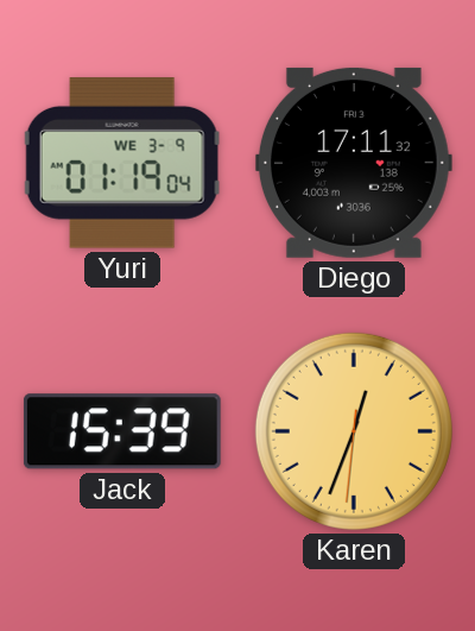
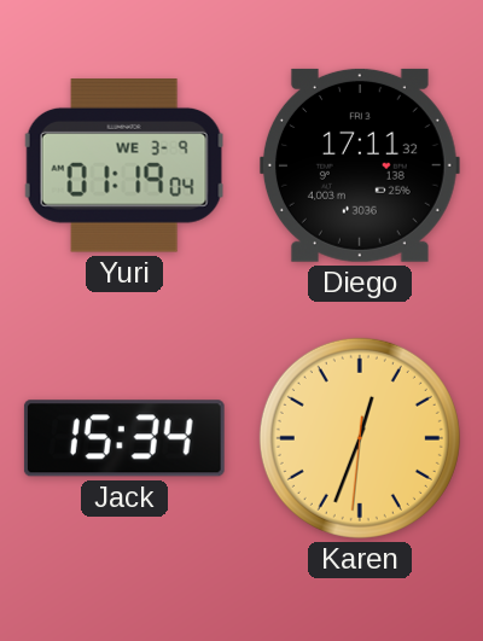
Jack: 15:39 -> 15:34
